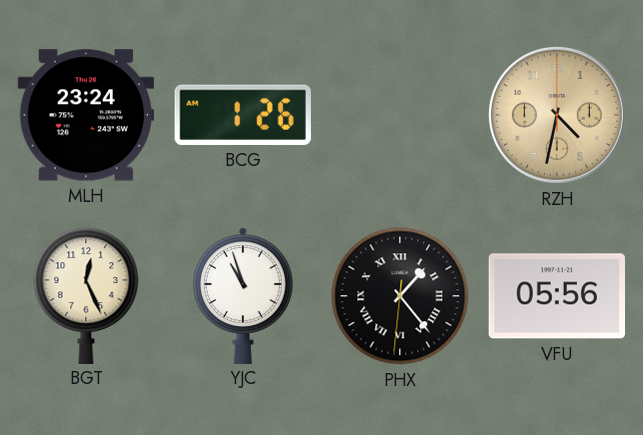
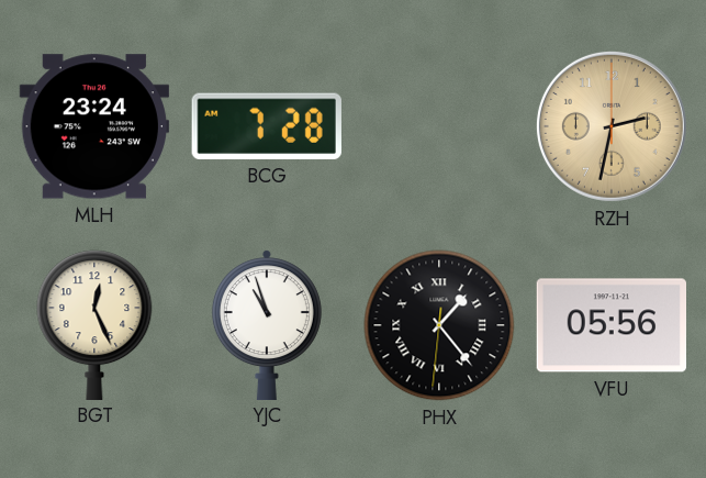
BCG: 1:26 -> 7:28
RZH: 4:32 -> 2:32
